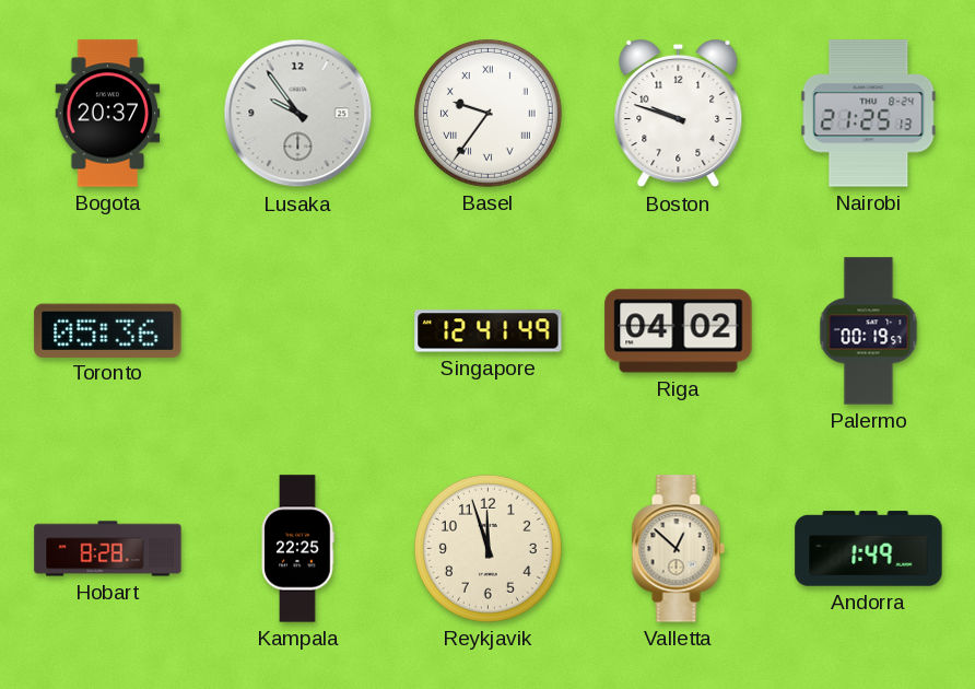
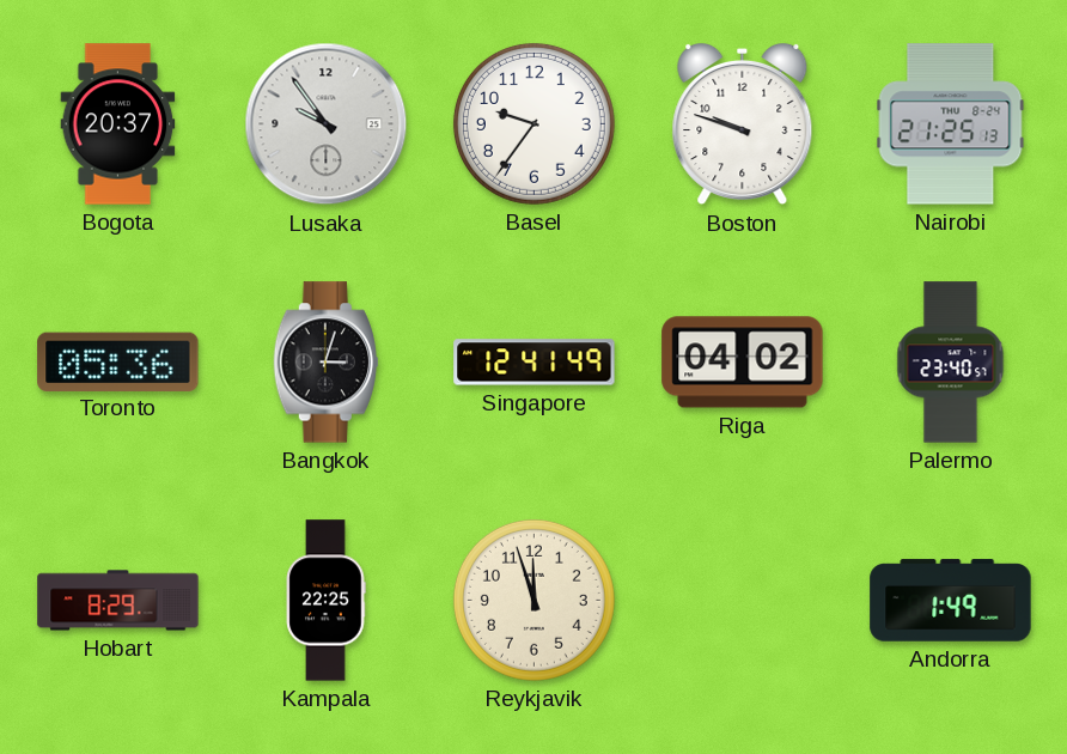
Basel numerals: Roman -> Arabic
Bangkok: none -> 3:03
Palermo: 00:19 -> 23:40
Hobart: 8:28 -> 8:29
Valletta: 12:52 -> none
